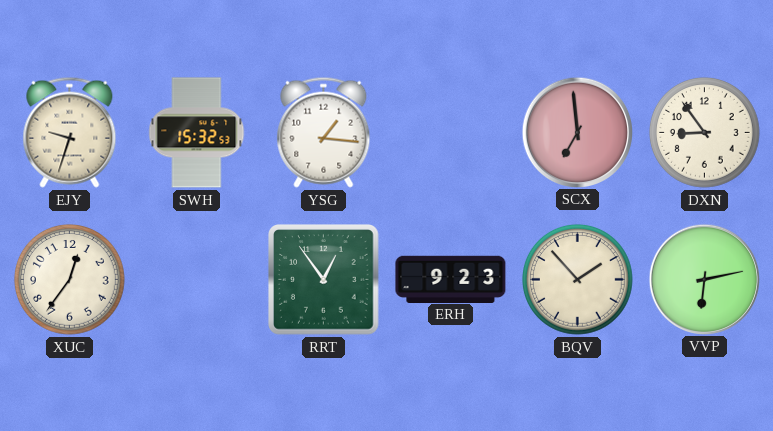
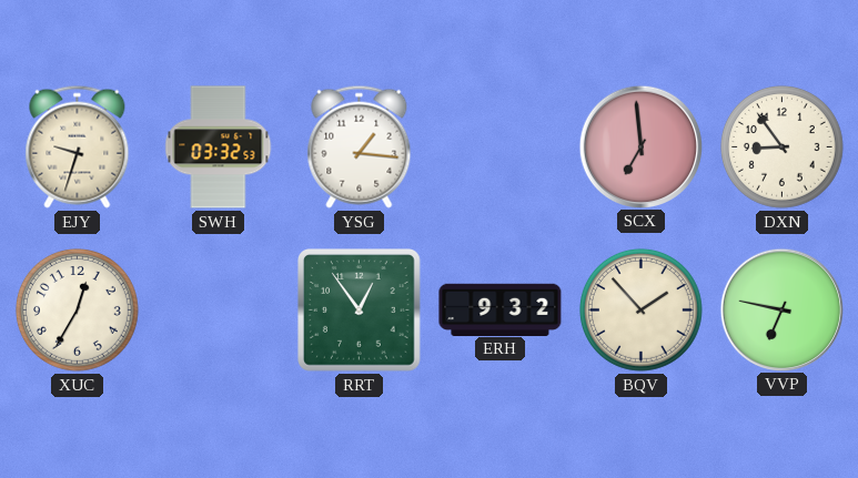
SWH: 15:32 -> 03:32
XUC: 12:36 -> 12:35
ERH: 9:23 -> 9:32
VVP: 6:13 -> 6:47
